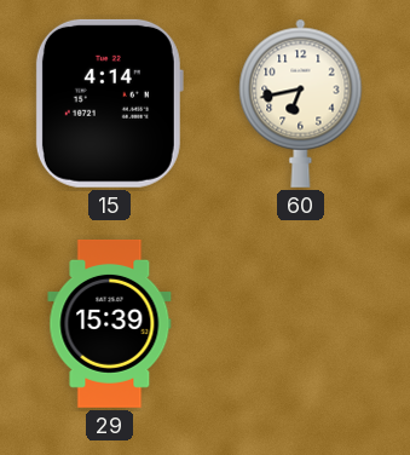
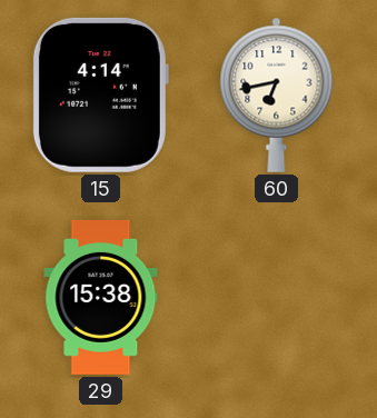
29: 15:39 -> 15:38
